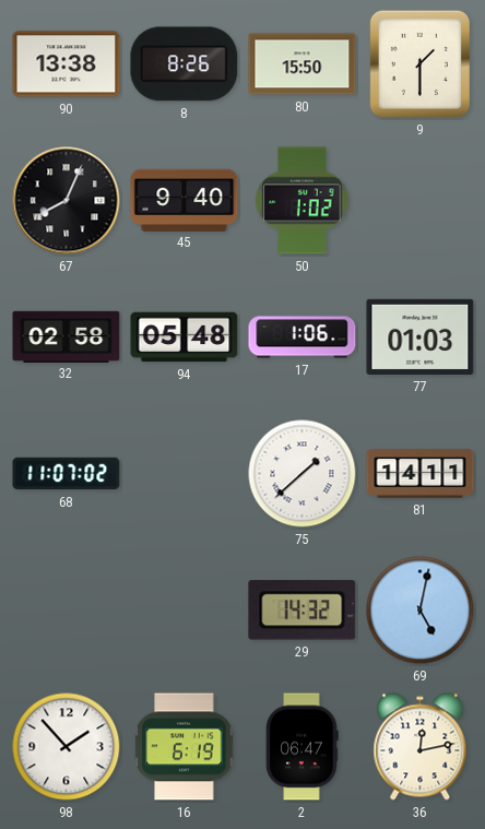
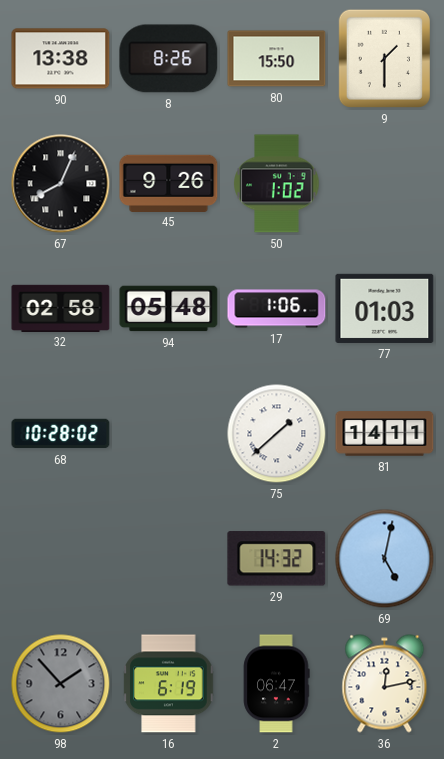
45: 9:40 -> 9:26
68: 11:07 -> 10:28
98 dial: white -> grey
